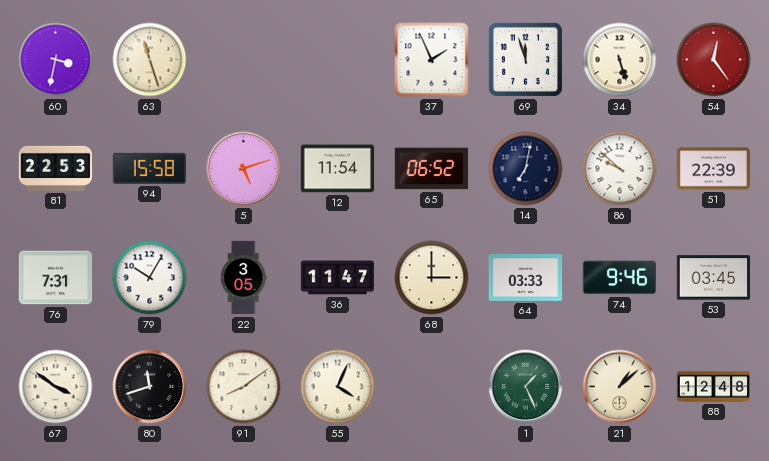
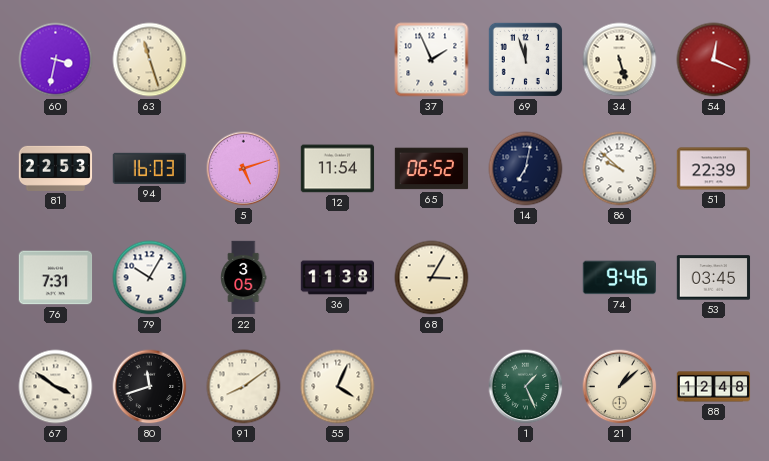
54: 12:24 -> 12:19
94: 15:58 -> 16:03
36: 11:47 -> 11:38
68: 3:00 -> 3:05
64: 03:33 -> none
